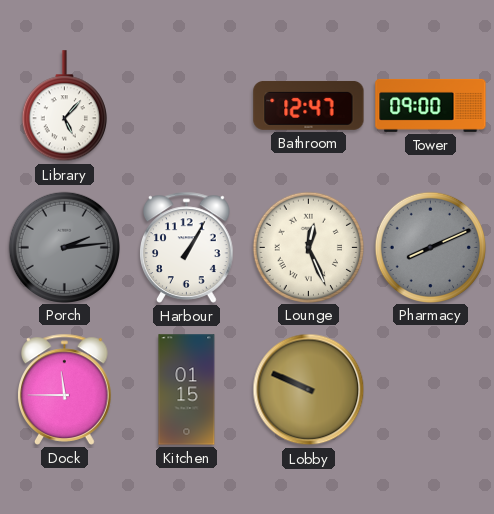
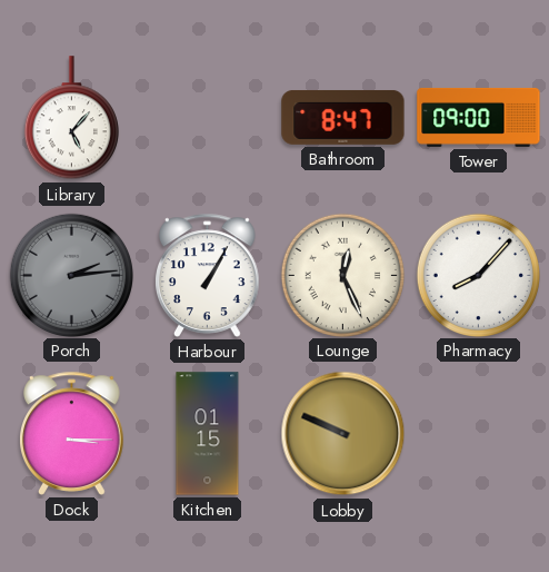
Bathroom: 12:47 -> 8:47
Pharmacy: 8:11 -> 8:07
Pharmacy dial: grey -> white
Dock: 11:45 -> 3:15
